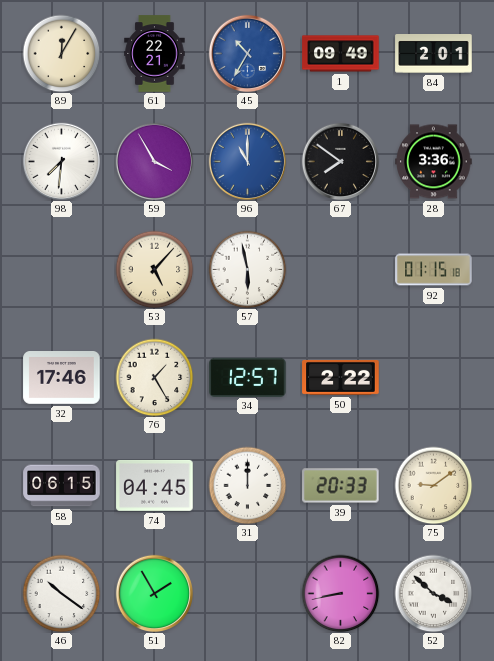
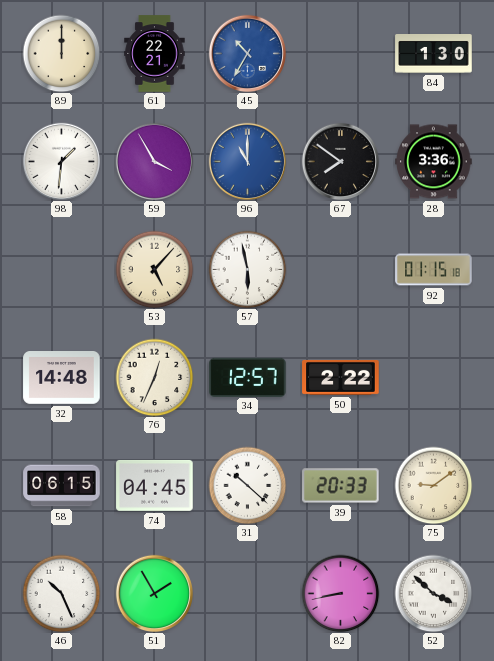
89: 12:05 -> 12:00
1: 09:49 -> none
84: 2:01 -> 1:30
98: 7:31 -> 1:31
32: 17:46 -> 14:48
76: 1:25 -> 12:34
31: 12:00 -> 10:22
46: 10:21 -> 10:26
